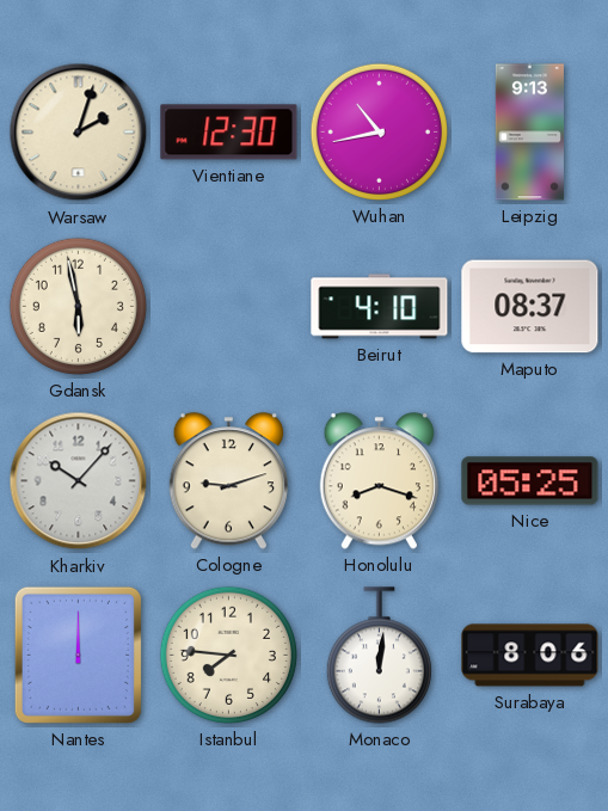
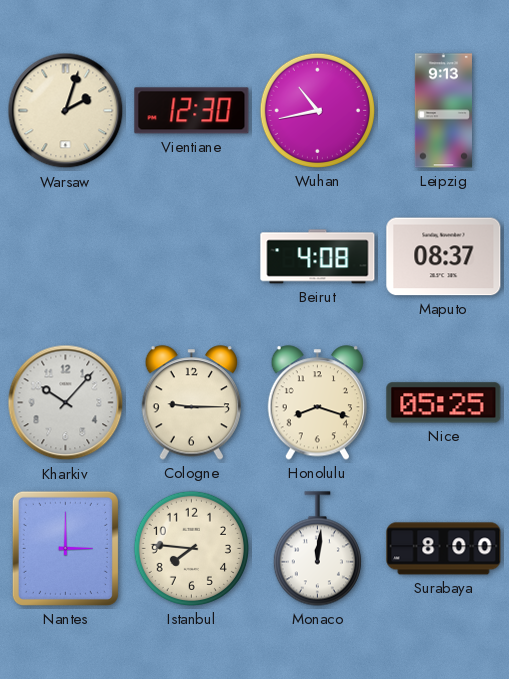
Gdansk: 5:58 -> none
Beirut: 4:10 -> 4:08
Cologne: 9:12 -> 9:15
Nantes: 12:00 -> 3:00
Surabaya: 8:06 -> 8:00
